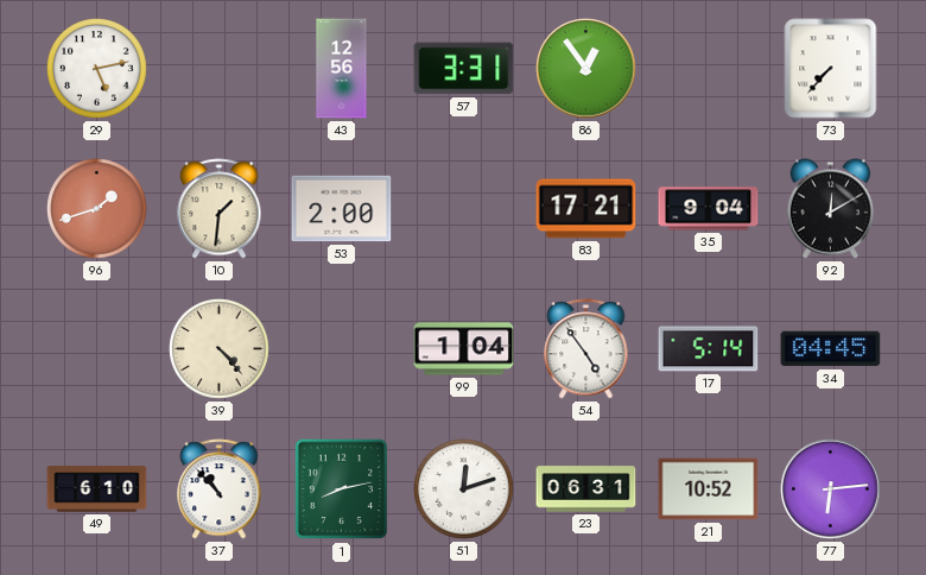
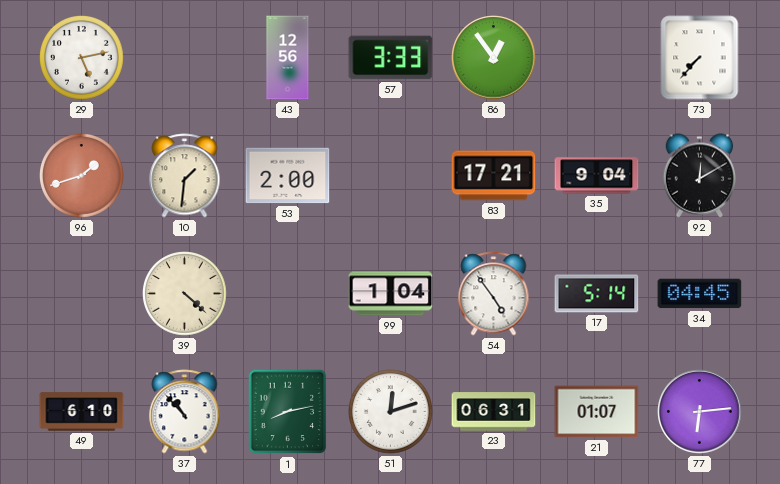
57: 3:31 -> 3:33
39: 4:23 -> 4:22
21: 10:52 -> 01:07
